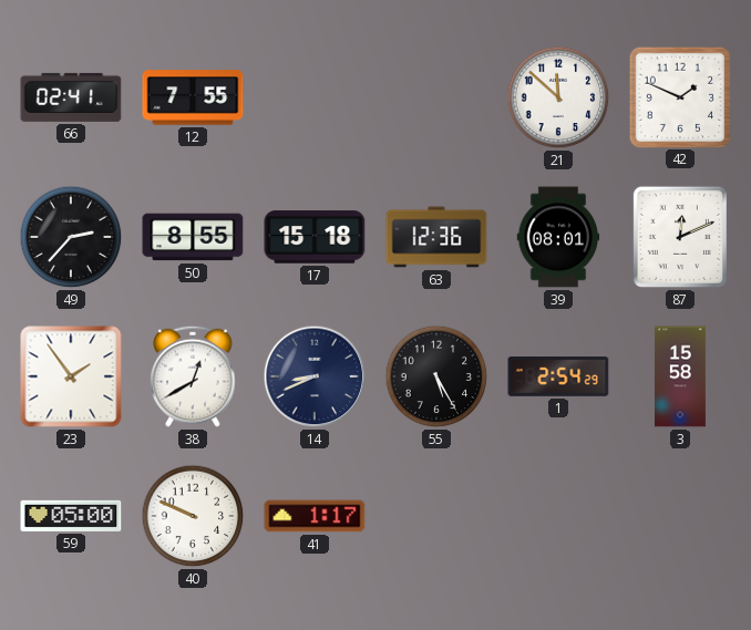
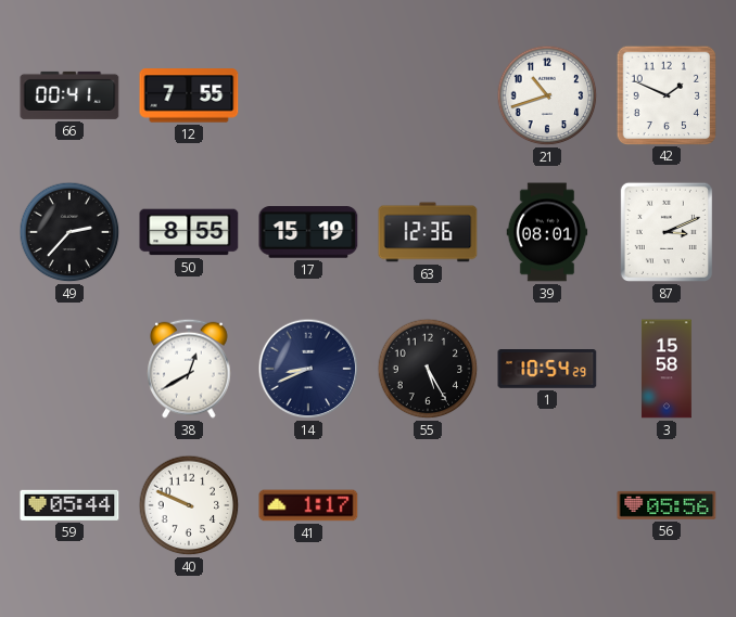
66: 02:41 -> 00:41
21: 11:52 -> 10:42
17: 15:18 -> 15:19
87: 12:11 -> 3:11
23: 1:54 -> none
1: 2:54 -> 10:54
59: 05:00 -> 05:44
56: none -> 05:56
